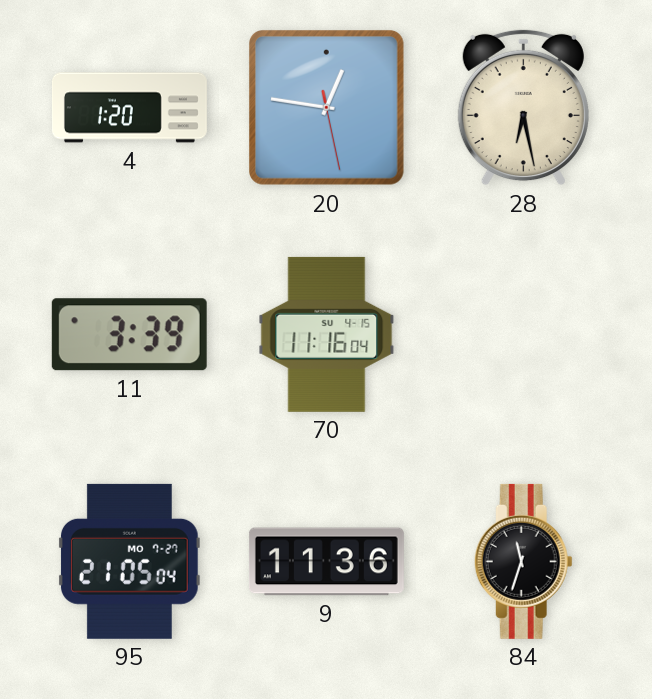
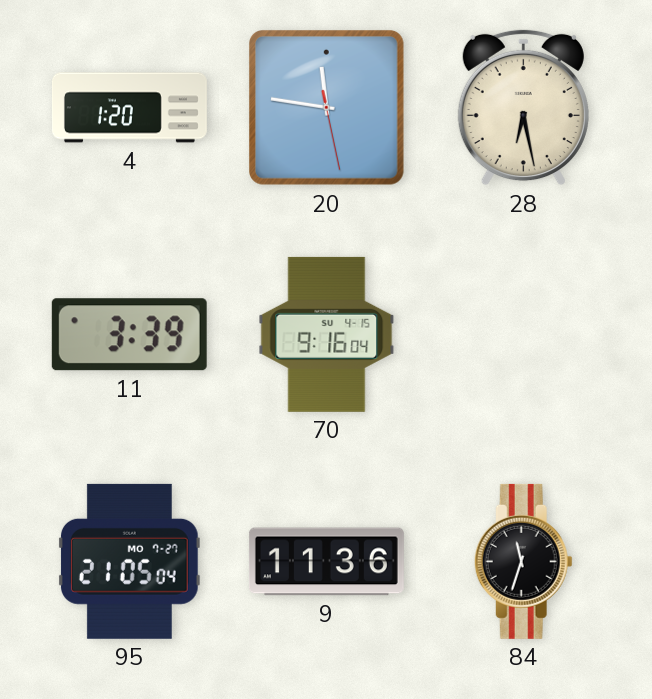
20: 12:46 -> 11:46
70: 11:16 -> 9:16
